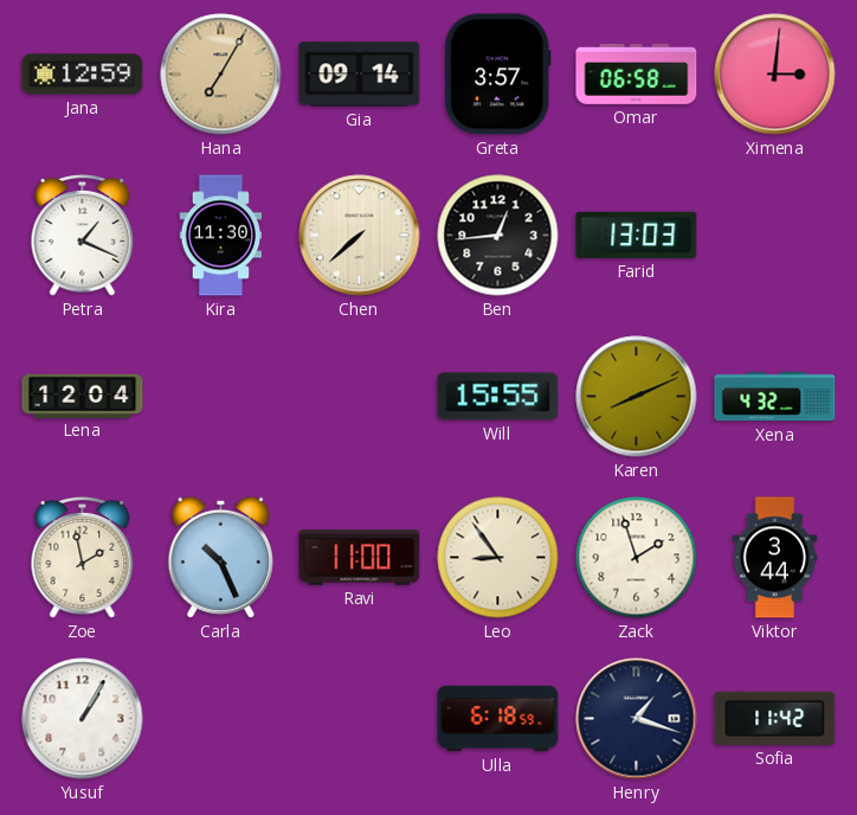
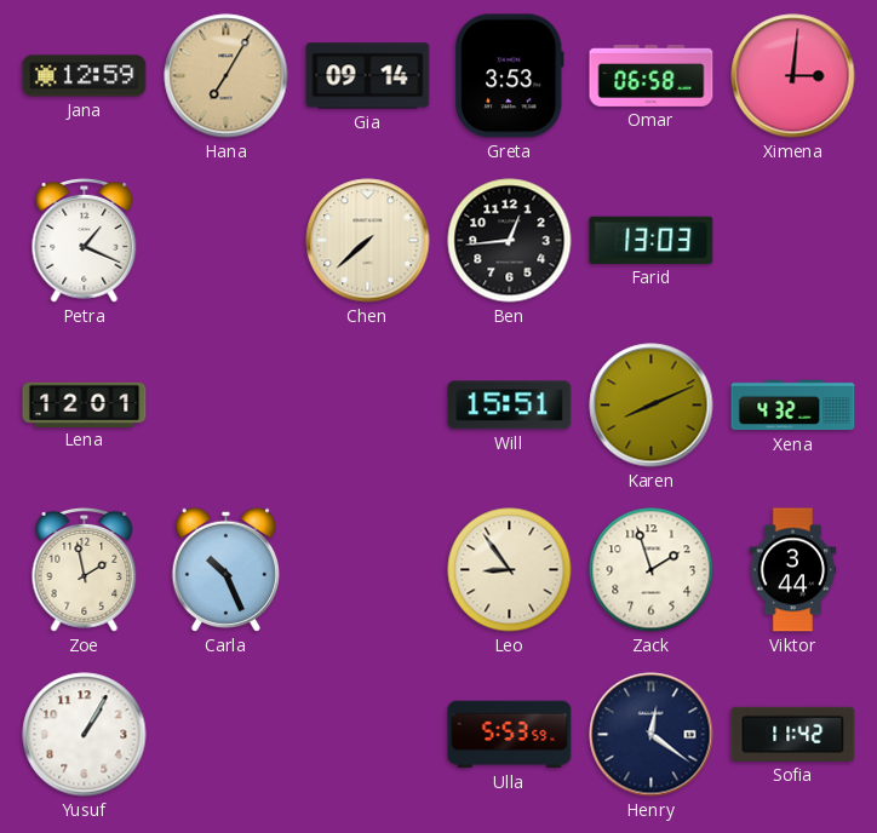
Greta: 3:57 -> 3:53
Kira: 11:30 -> none
Lena: 12:04 -> 12:01
Will: 15:55 -> 15:51
Ravi: 11:00 -> none
Ulla: 6:18 -> 5:53
Henry: 1:18 -> 12:21
